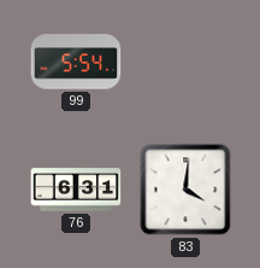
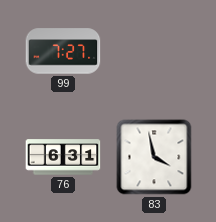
99: 5:54 -> 7:27
83: 4:01 -> 3:58
